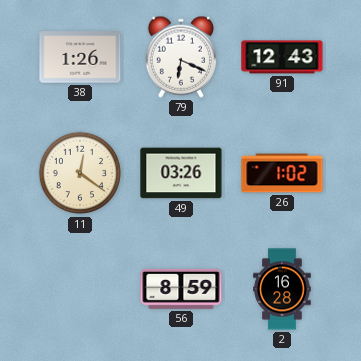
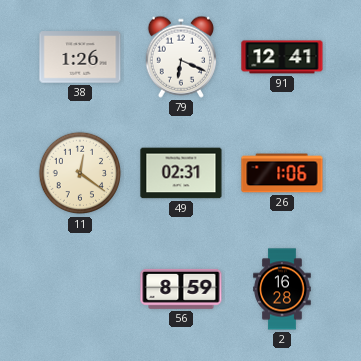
91: 12:43 -> 12:41
49: 03:26 -> 02:31
26: 1:02 -> 1:06
